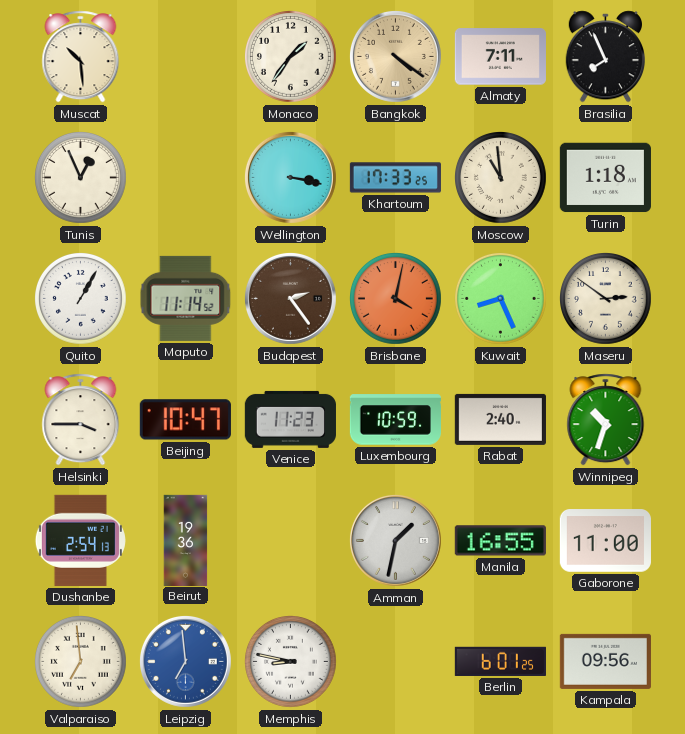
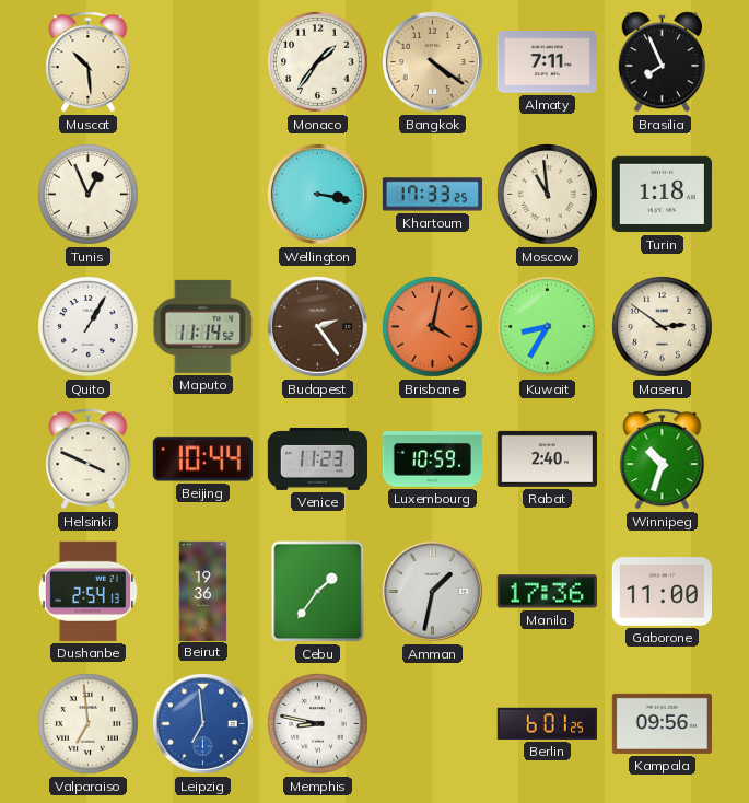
Kuwait: 8:26 -> 8:35
Helsinki: 3:45 -> 3:49
Beijing: 10:47 -> 10:44
Cebu: none -> 1:36
Manila: 16:55 -> 17:36
